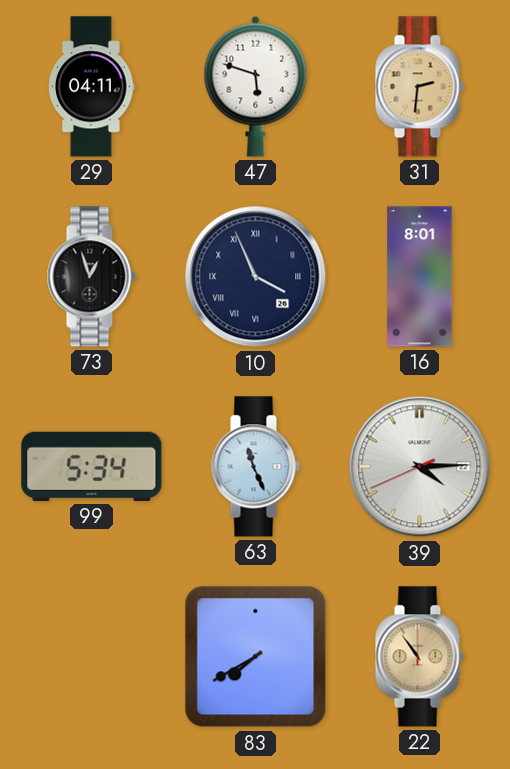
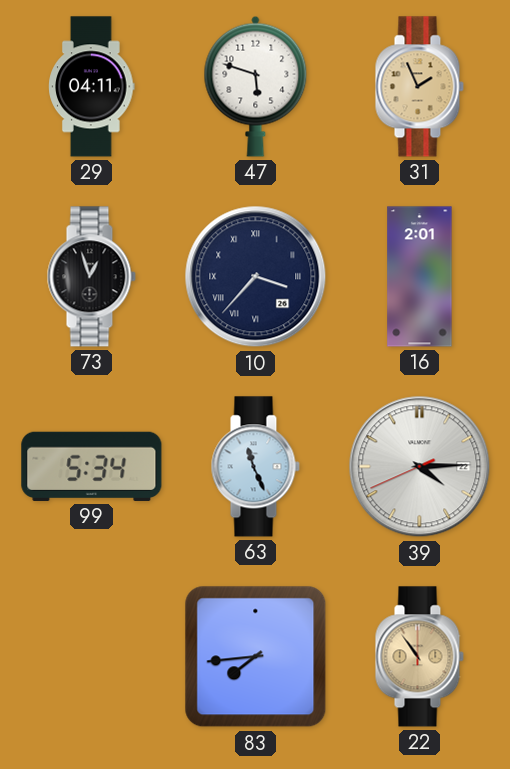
31: 2:31 -> 1:56
10: 3:56 -> 3:37
16: 8:01 -> 2:01
83: 7:40 -> 7:44
